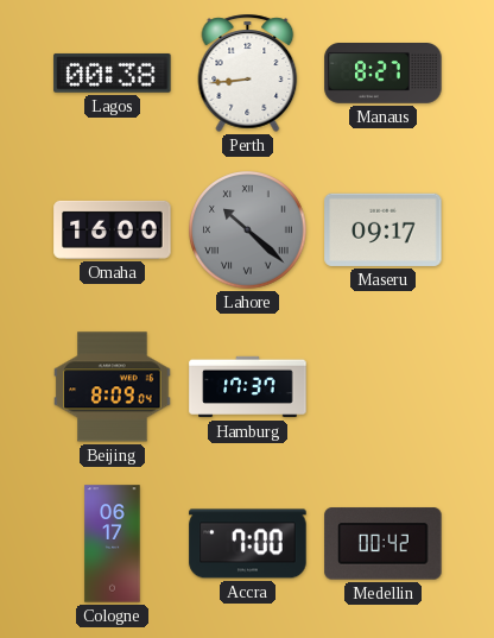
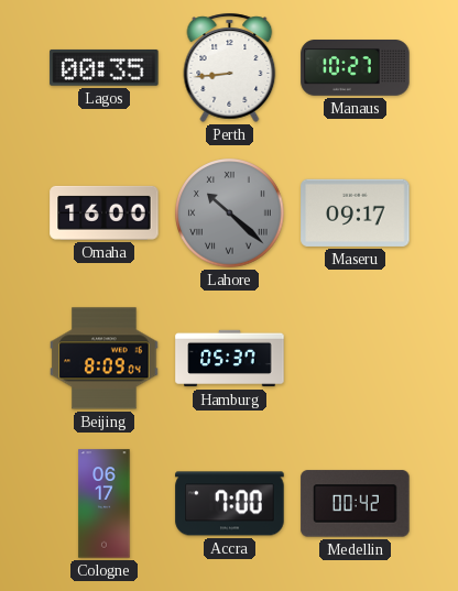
Lagos: 00:38 -> 00:35
Manaus: 8:27 -> 10:27
Hamburg: 17:37 -> 05:37
